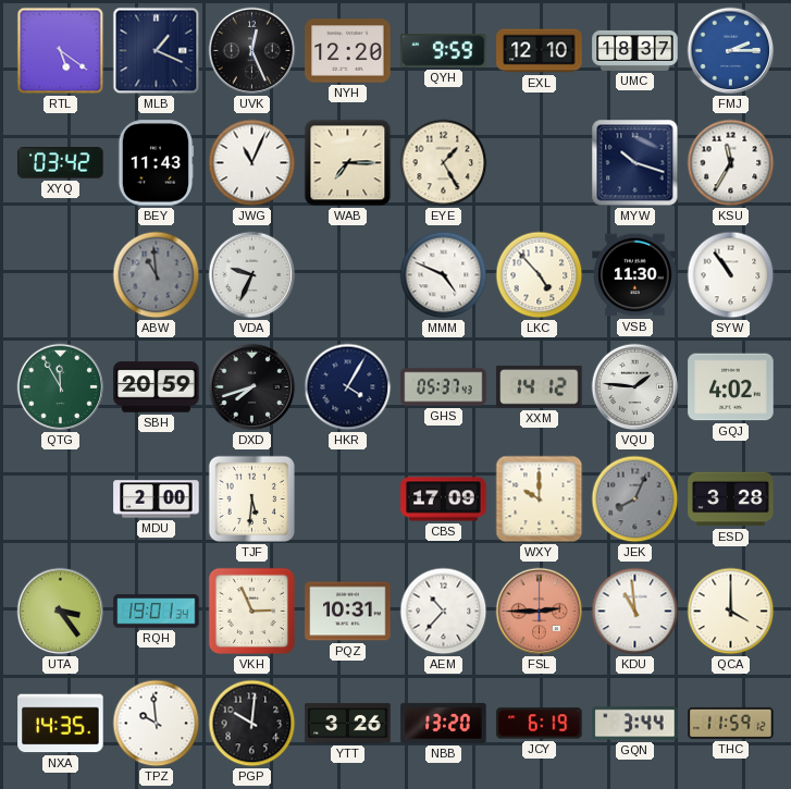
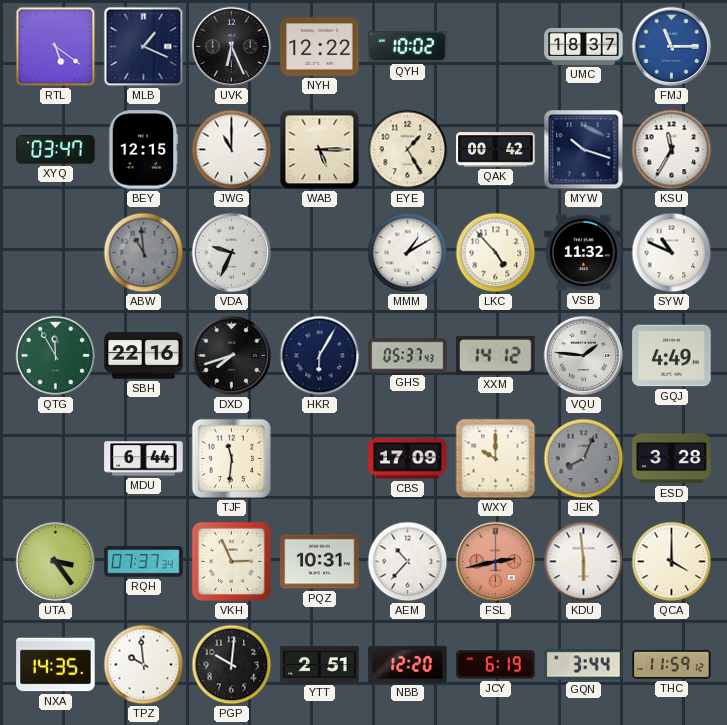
UVK: 12:26 -> 6:26
NYH: 12:20 -> 12:22
QYH: 9:59 -> 10:02
EXL: 12:10 -> none
FMJ: 2:15 -> 11:15
XYQ: 03:42 -> 03:47
BEY: 11:43 -> 12:15
JWG: 11:04 -> 11:00
WAB: 7:15 -> 5:15
QAK: none -> 00:42
MMM: 4:49 -> 1:10
VSB: 11:30 -> 11:32
SYW: 10:54 -> 10:49
SBH: 20:59 -> 22:16
HKR: 4:05 -> 6:05
GQJ: 4:02 -> 4:49
MDU: 2:00 -> 6:44
TJF: 5:31 -> 11:31
RQH: 19:01 -> 07:37
FSL: 2:45 -> 2:43
KDU: 10:59 -> 5:59
YTT: 3:26 -> 2:51
NBB: 13:20 -> 12:20
